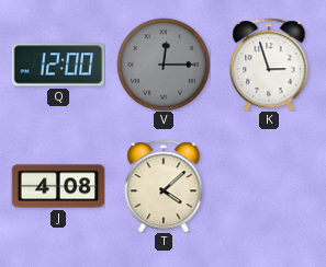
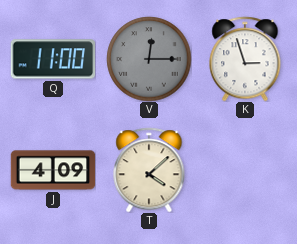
Q: 12:00 -> 11:00
J: 4:08 -> 4:09
